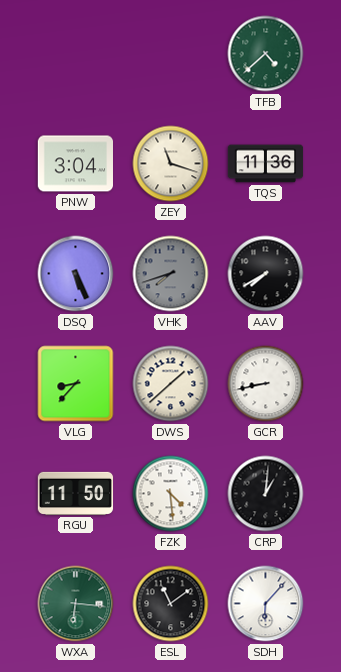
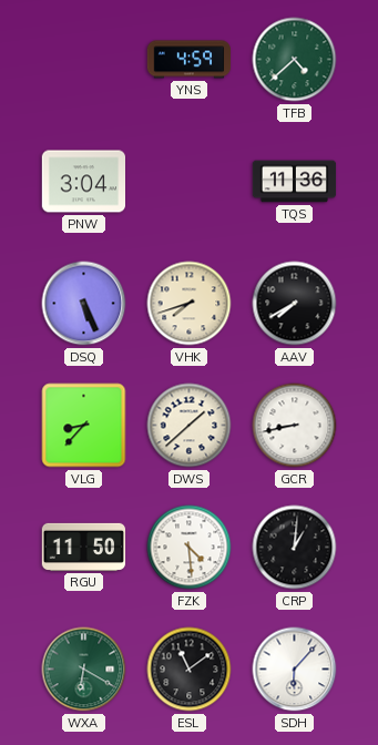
YNS: none -> 4:59
ZEY: 11:18 -> none
VHK dial: grey -> cream
WXA: 6:16 -> 6:20
